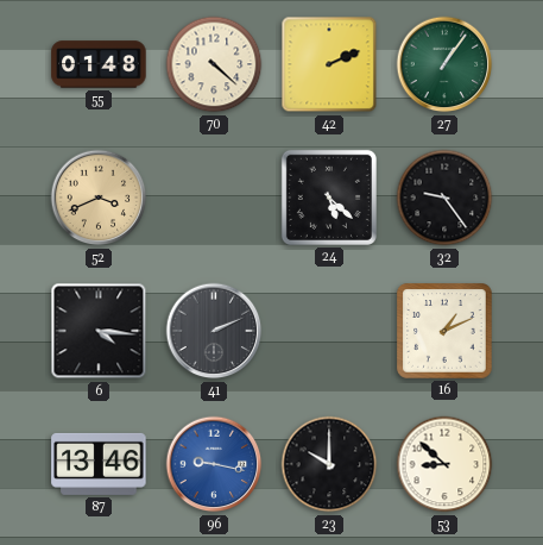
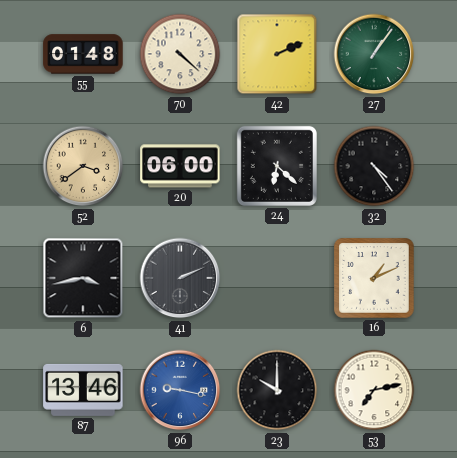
52: 3:41 -> 3:39
20: none -> 06:00
24: 5:22 -> 6:22
32: 9:24 -> 4:24
6: 4:16 -> 3:43
53: 8:52 -> 7:13
